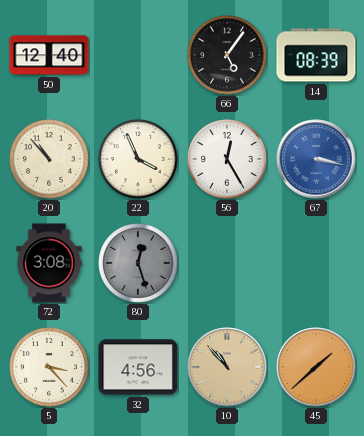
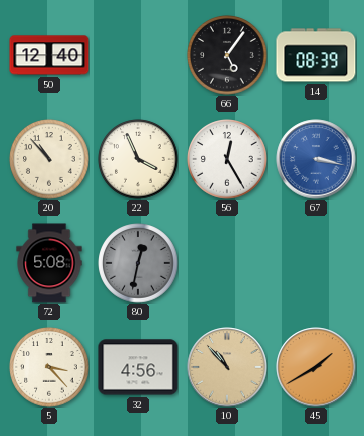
72: 3:08 -> 5:08
80: 12:27 -> 12:32
45: 1:38 -> 1:40
